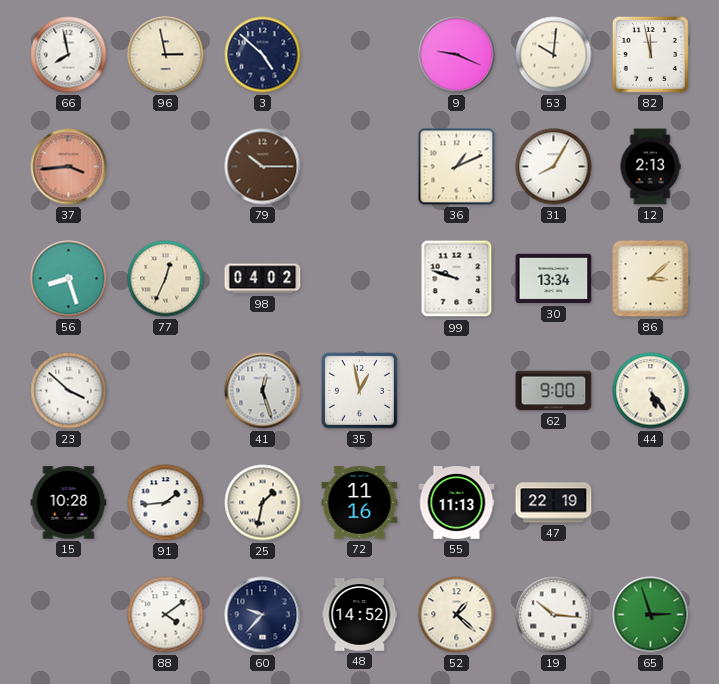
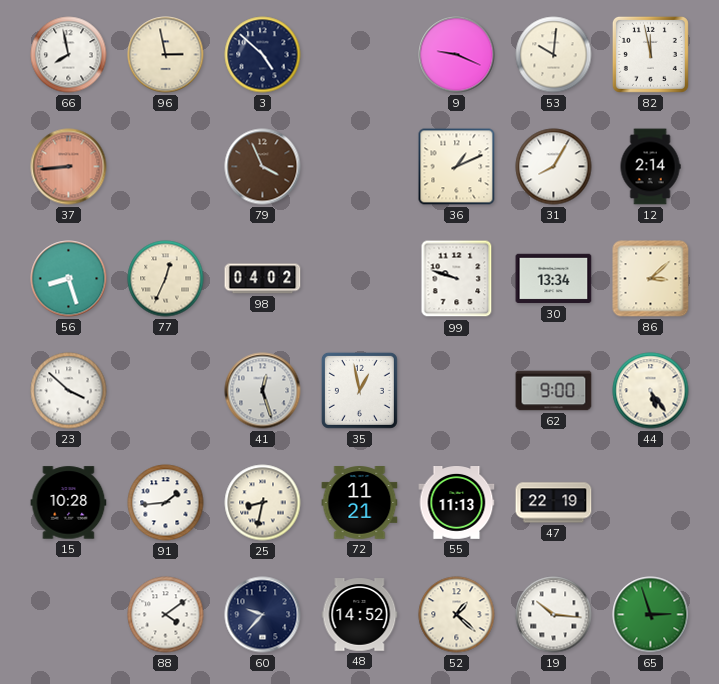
37: 3:44 -> 8:44
79: 10:15 -> 3:56
12: 2:13 -> 2:14
25: 1:32 -> 8:32
72: 11:16 -> 11:21
